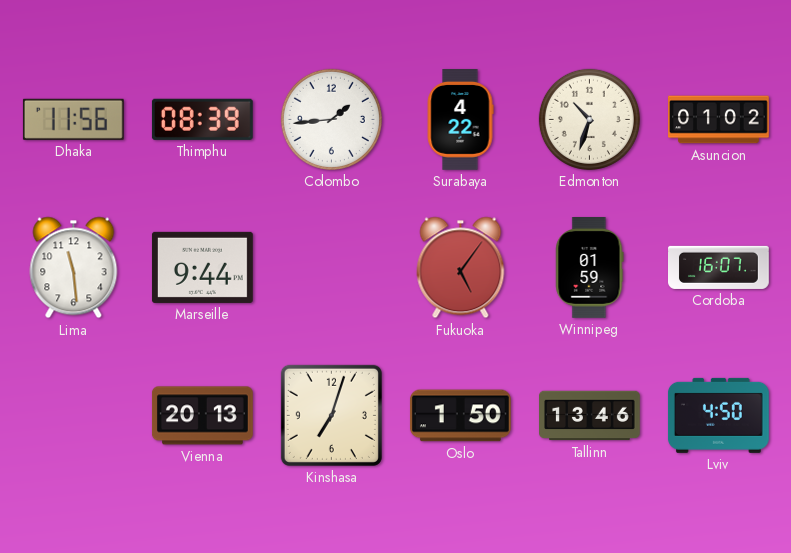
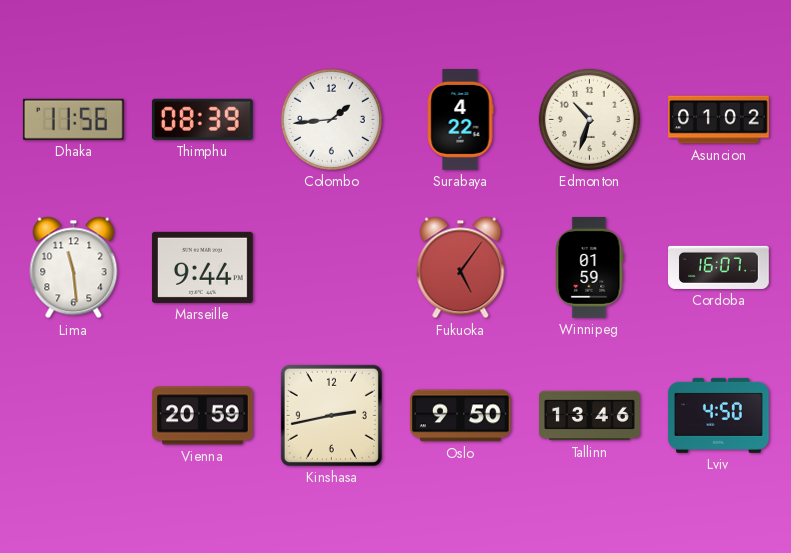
Vienna: 20:13 -> 20:59
Kinshasa: 7:03 -> 2:43
Oslo: 1:50 -> 9:50
